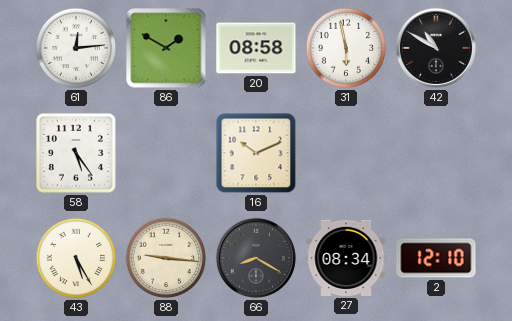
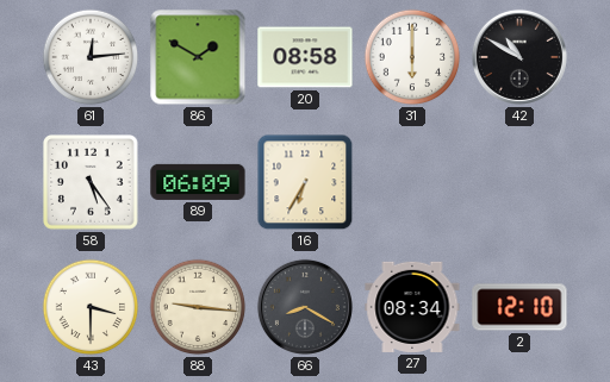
31: 5:58 -> 6:00
89: none -> 06:09
16: 10:11 -> 6:35
43: 5:25 -> 3:30
